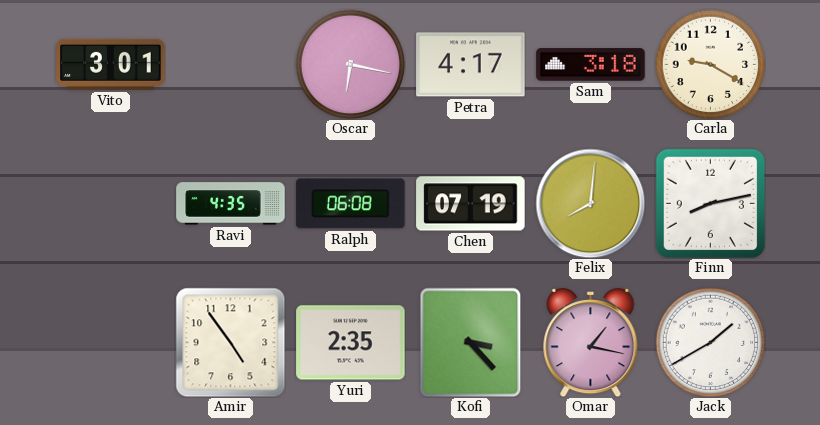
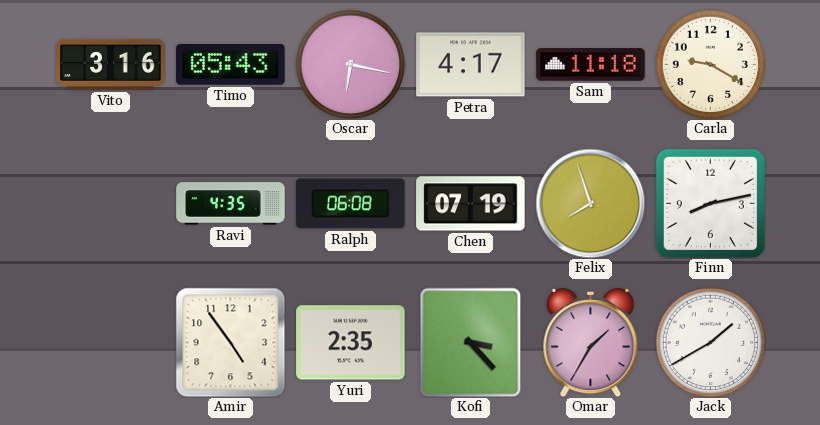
Vito: 3:01 -> 3:16
Timo: none -> 05:43
Sam: 3:18 -> 11:18
Felix: 8:01 -> 7:57
Omar: 1:17 -> 1:35
